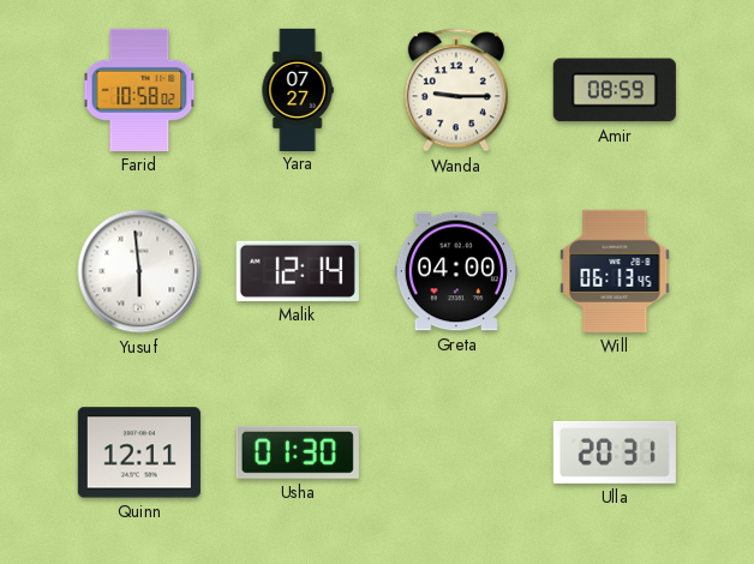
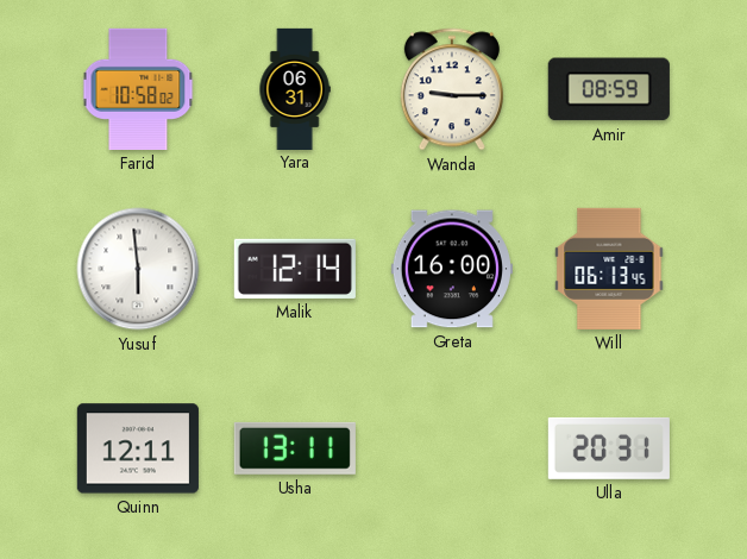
Yara: 07:27 -> 06:31
Greta: 04:00 -> 16:00
Usha: 01:30 -> 13:11
